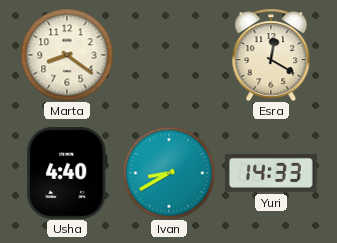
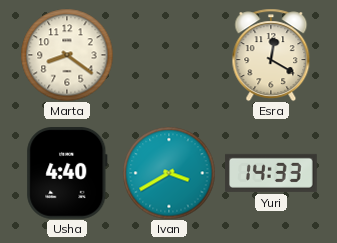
Ivan: 8:40 -> 3:40
